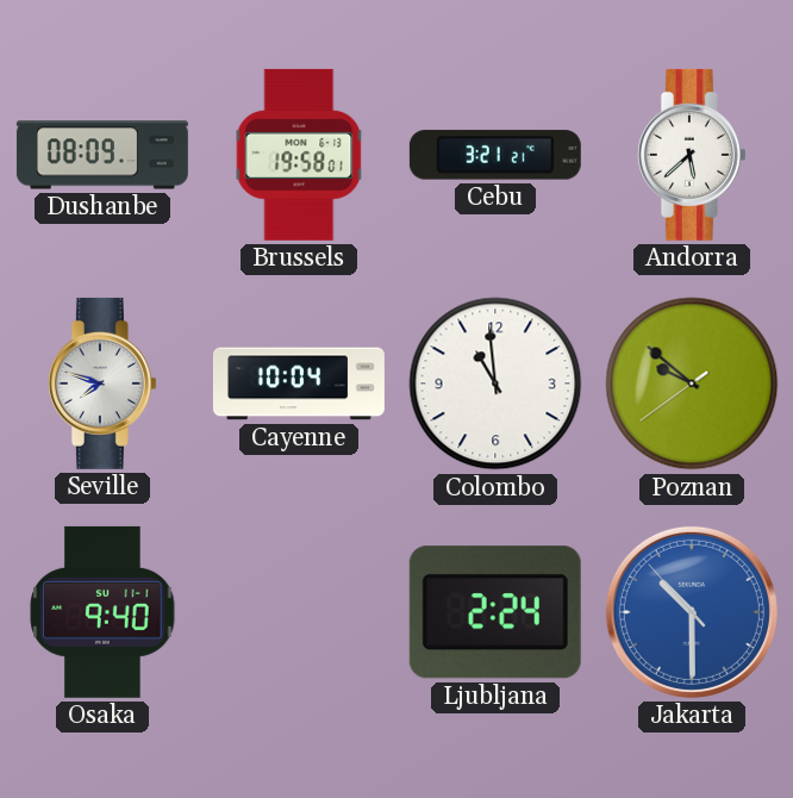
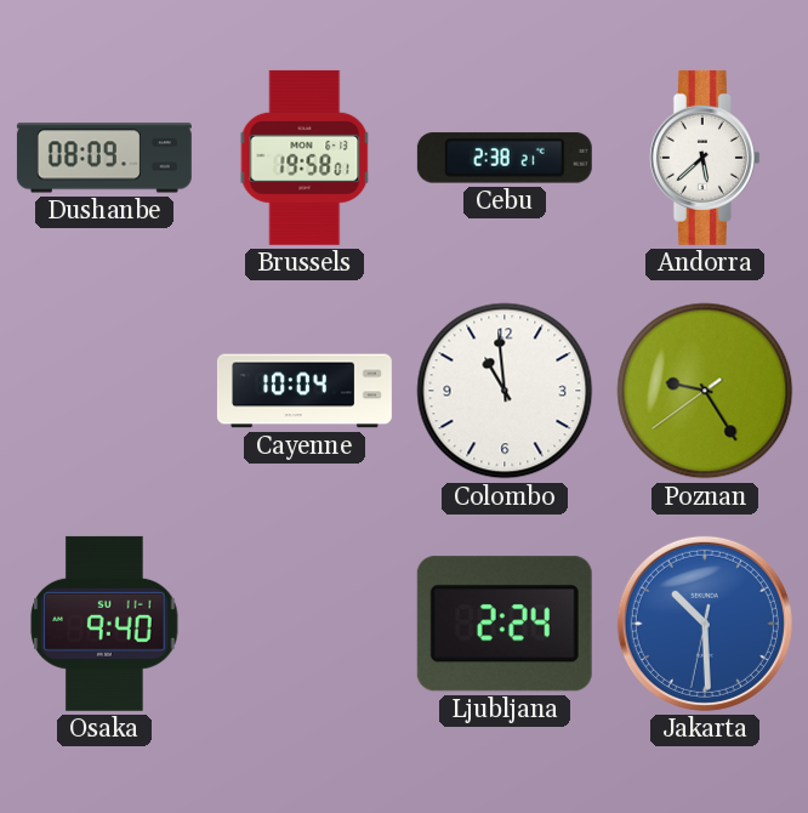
Cebu: 3:21 -> 2:38
Seville: 7:48 -> none
Poznan: 9:51 -> 9:24
Jakarta: 10:29:53 -> 10:29:32
